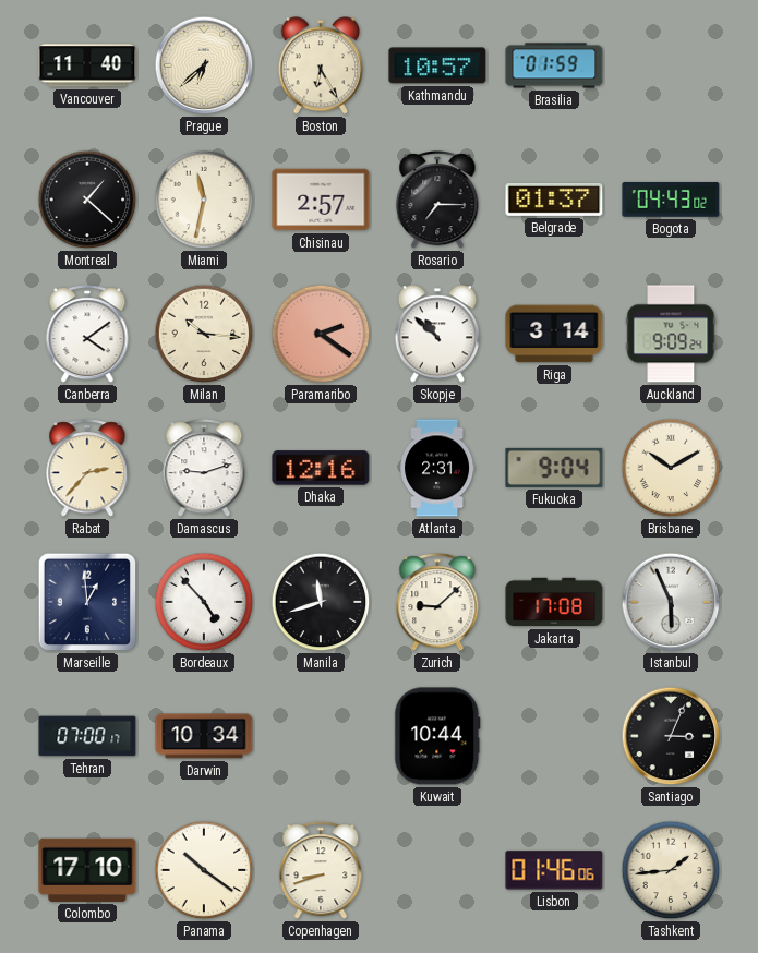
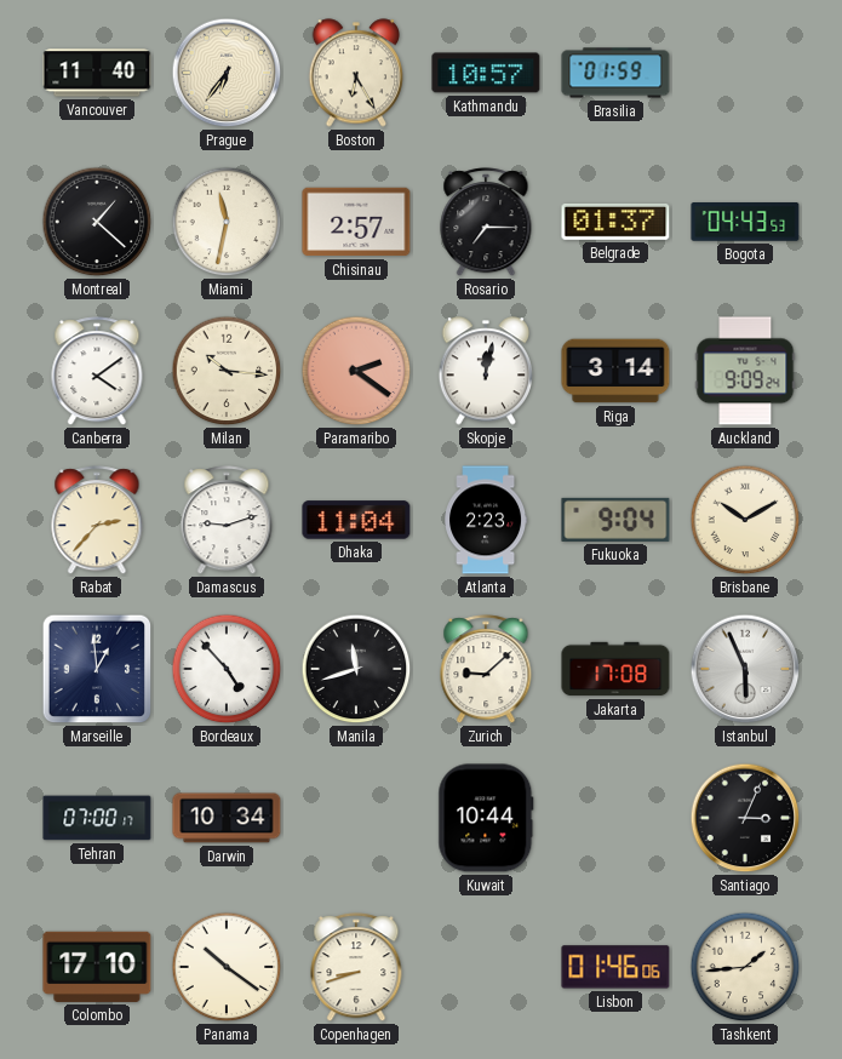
Prague: 6:38 -> 6:36
Bogota: 04:43:02 -> 04:43:53
Skopje: 10:52 -> 12:02
Dhaka: 12:16 -> 11:04
Atlanta: 2:31 -> 2:23
